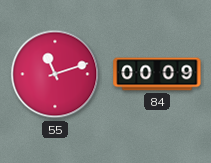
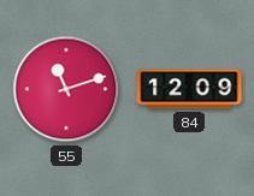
84: 00:09 -> 12:09
